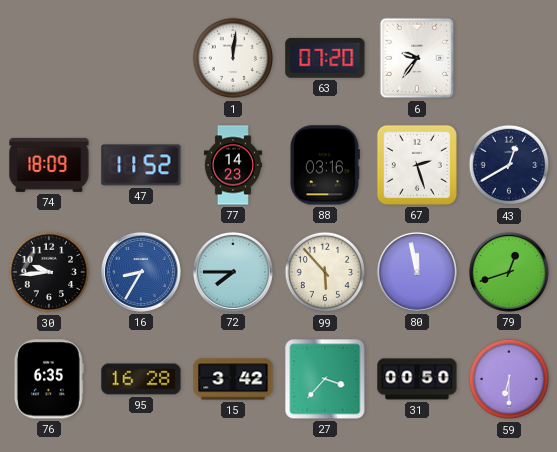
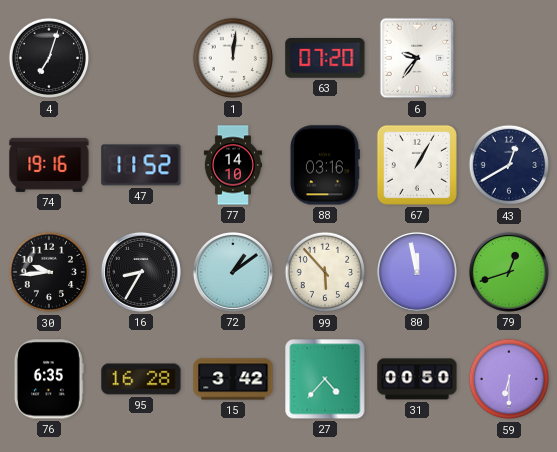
4: none -> 7:03
74: 18:09 -> 19:16
77: 14:23 -> 14:10
67: 2:27 -> 1:05
16 dial: blue -> black
72: 7:45 -> 1:09
27: 3:37 -> 4:37
